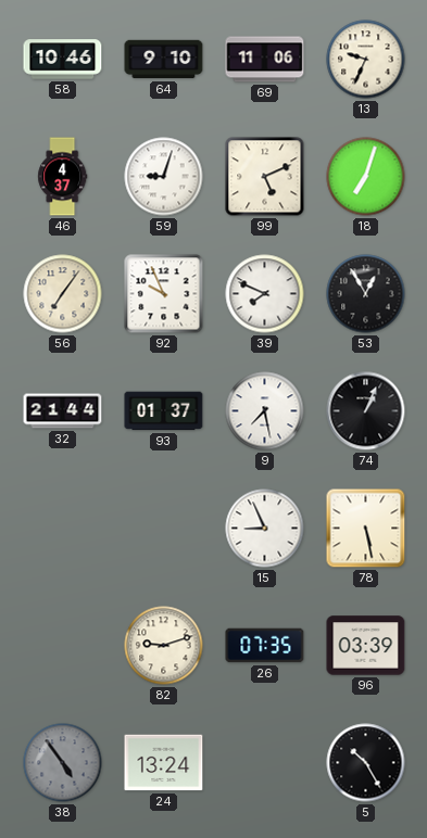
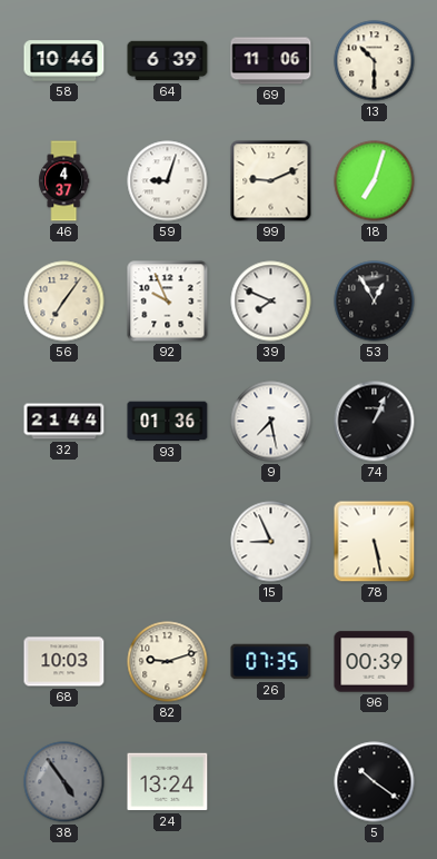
64: 9:10 -> 6:39
13: 9:34 -> 10:30
99: 5:11 -> 9:11
93: 01:37 -> 01:36
68: none -> 10:03
96: 03:39 -> 00:39
5: 10:25 -> 10:21
